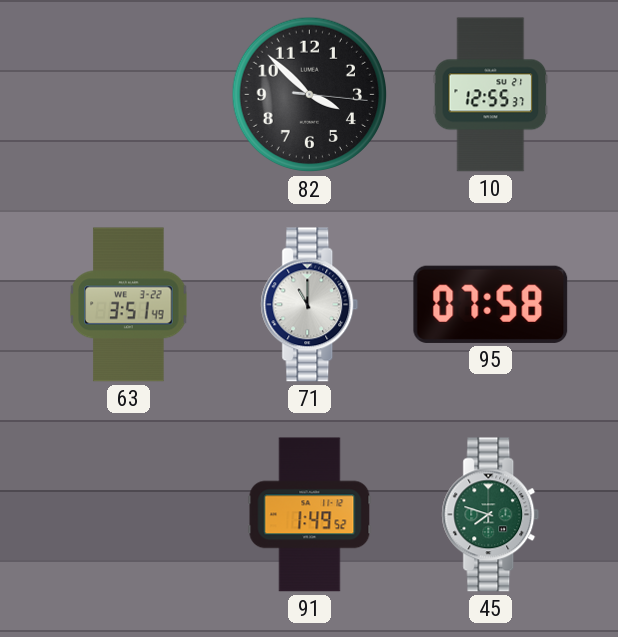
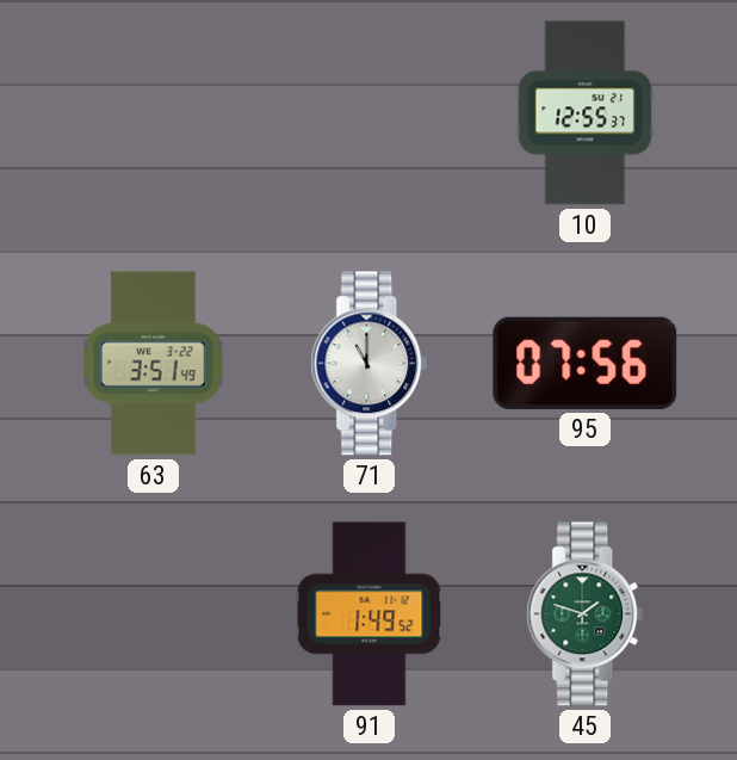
82: 3:52 -> none
95: 07:58 -> 07:56
45: 7:48 -> 1:48
